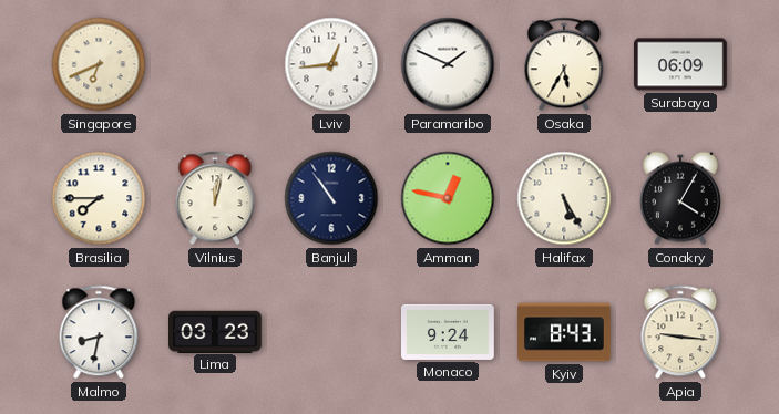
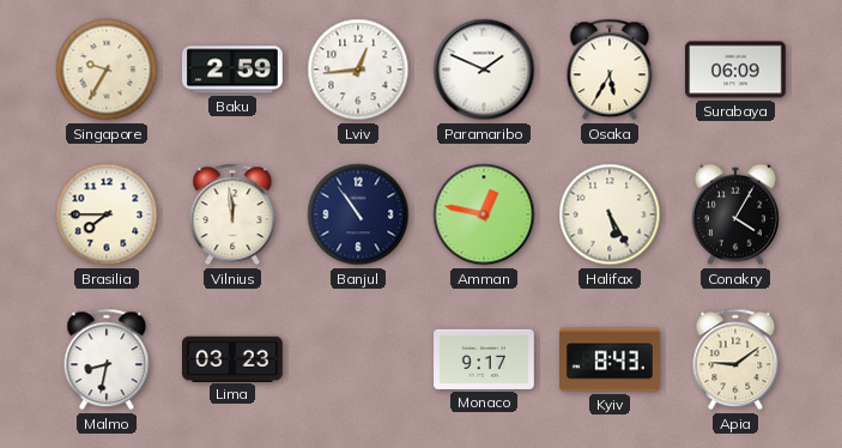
Singapore: 6:41 -> 9:35
Baku: none -> 2:59
Vilnius: 12:02 -> 11:59
Monaco: 9:24 -> 9:17
Apia: 9:16 -> 9:09
